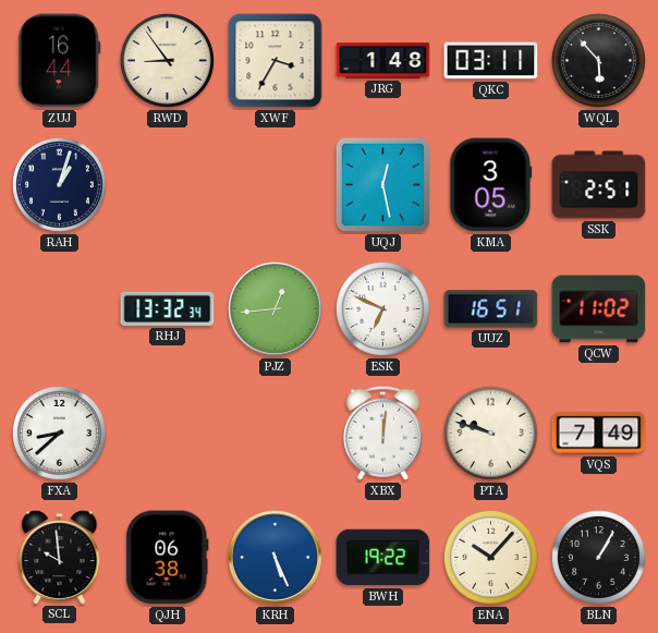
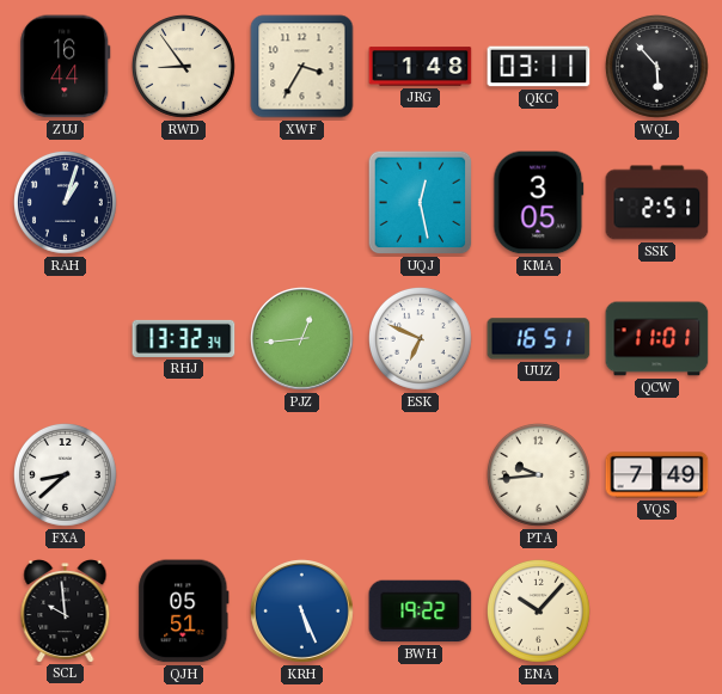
QCW: 11:02 -> 11:01
XBX: 12:01 -> none
PTA: 9:48 -> 9:44
QJH: 06:38 -> 05:51
BLN: 1:05 -> none
